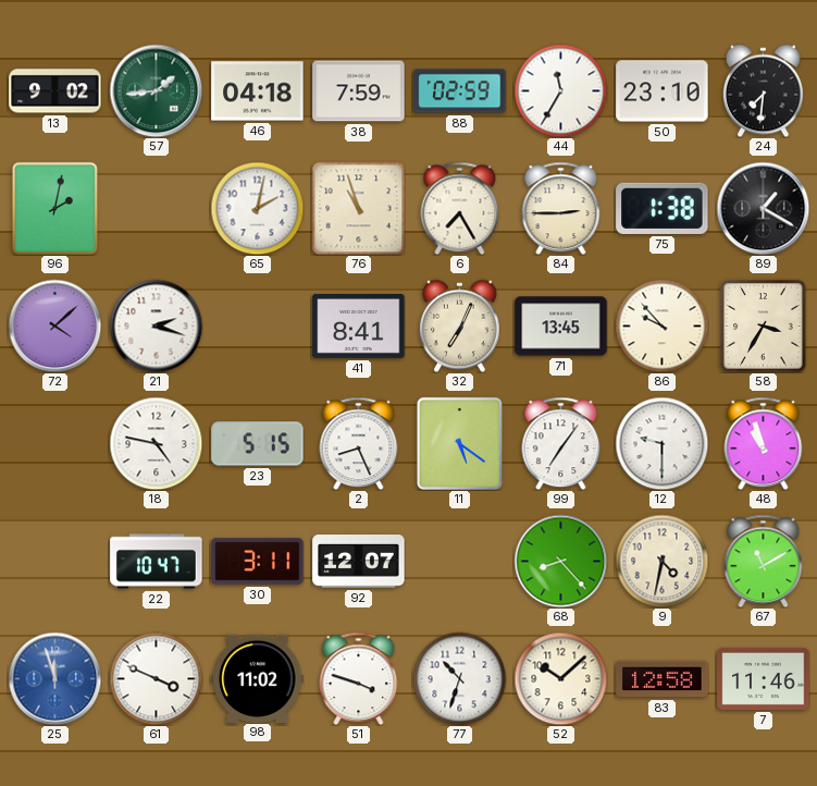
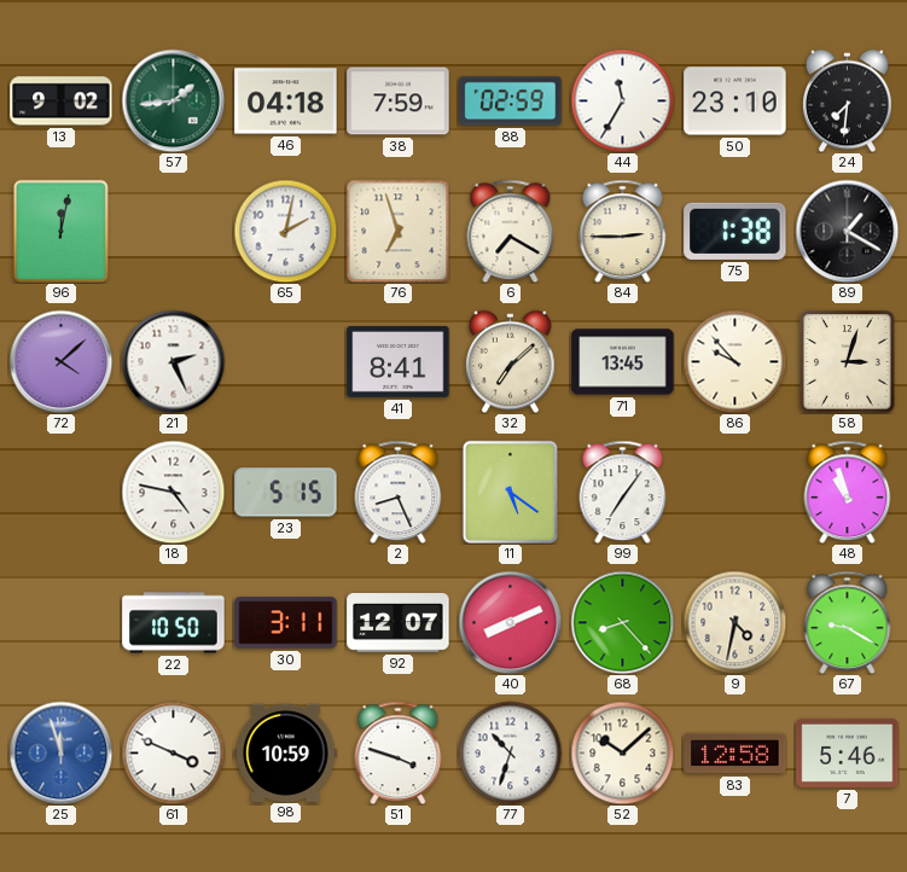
96: 2:02 -> 12:02
76: 10:57 -> 6:57
6: 7:25 -> 7:20
21: 2:18 -> 2:26
32: 7:04 -> 7:08
58: 3:35 -> 3:03
12: 9:30 -> none
22: 10:47 -> 10:50
40: none -> 8:11
67: 11:10 -> 9:20
98: 11:02 -> 10:59
7: 11:46 -> 5:46
